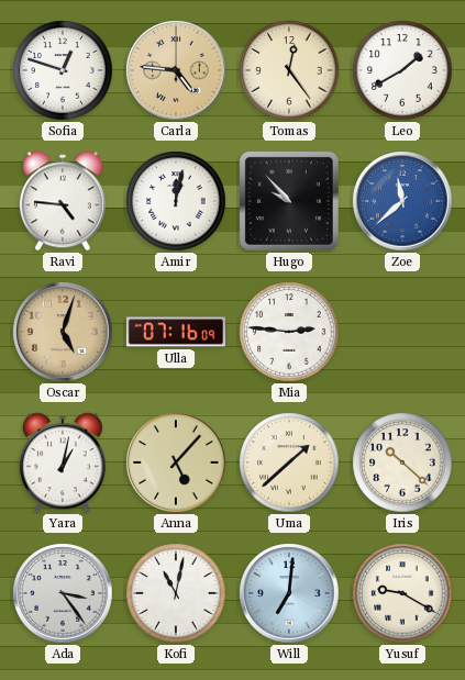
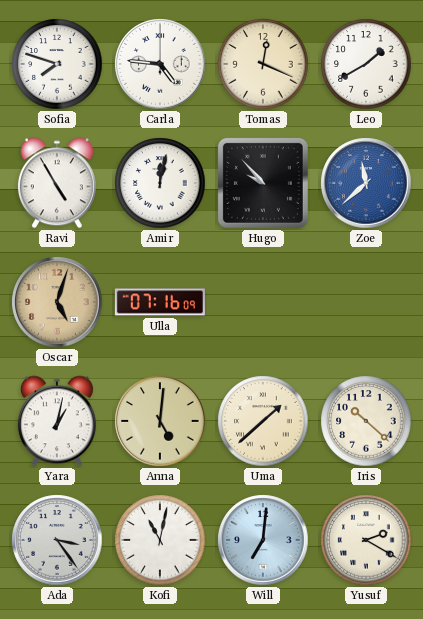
Sofia: 12:48 -> 7:48
Carla dial: champagne -> white
Tomas: 12:24 -> 12:19
Ravi: 4:46 -> 4:55
Mia: 2:46 -> none
Anna: 5:07 -> 5:01
Yusuf: 9:20 -> 2:20
